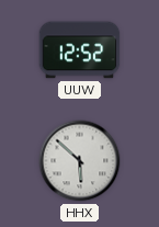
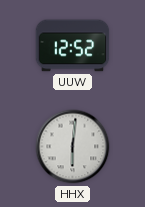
HHX: 5:52 -> 6:01
